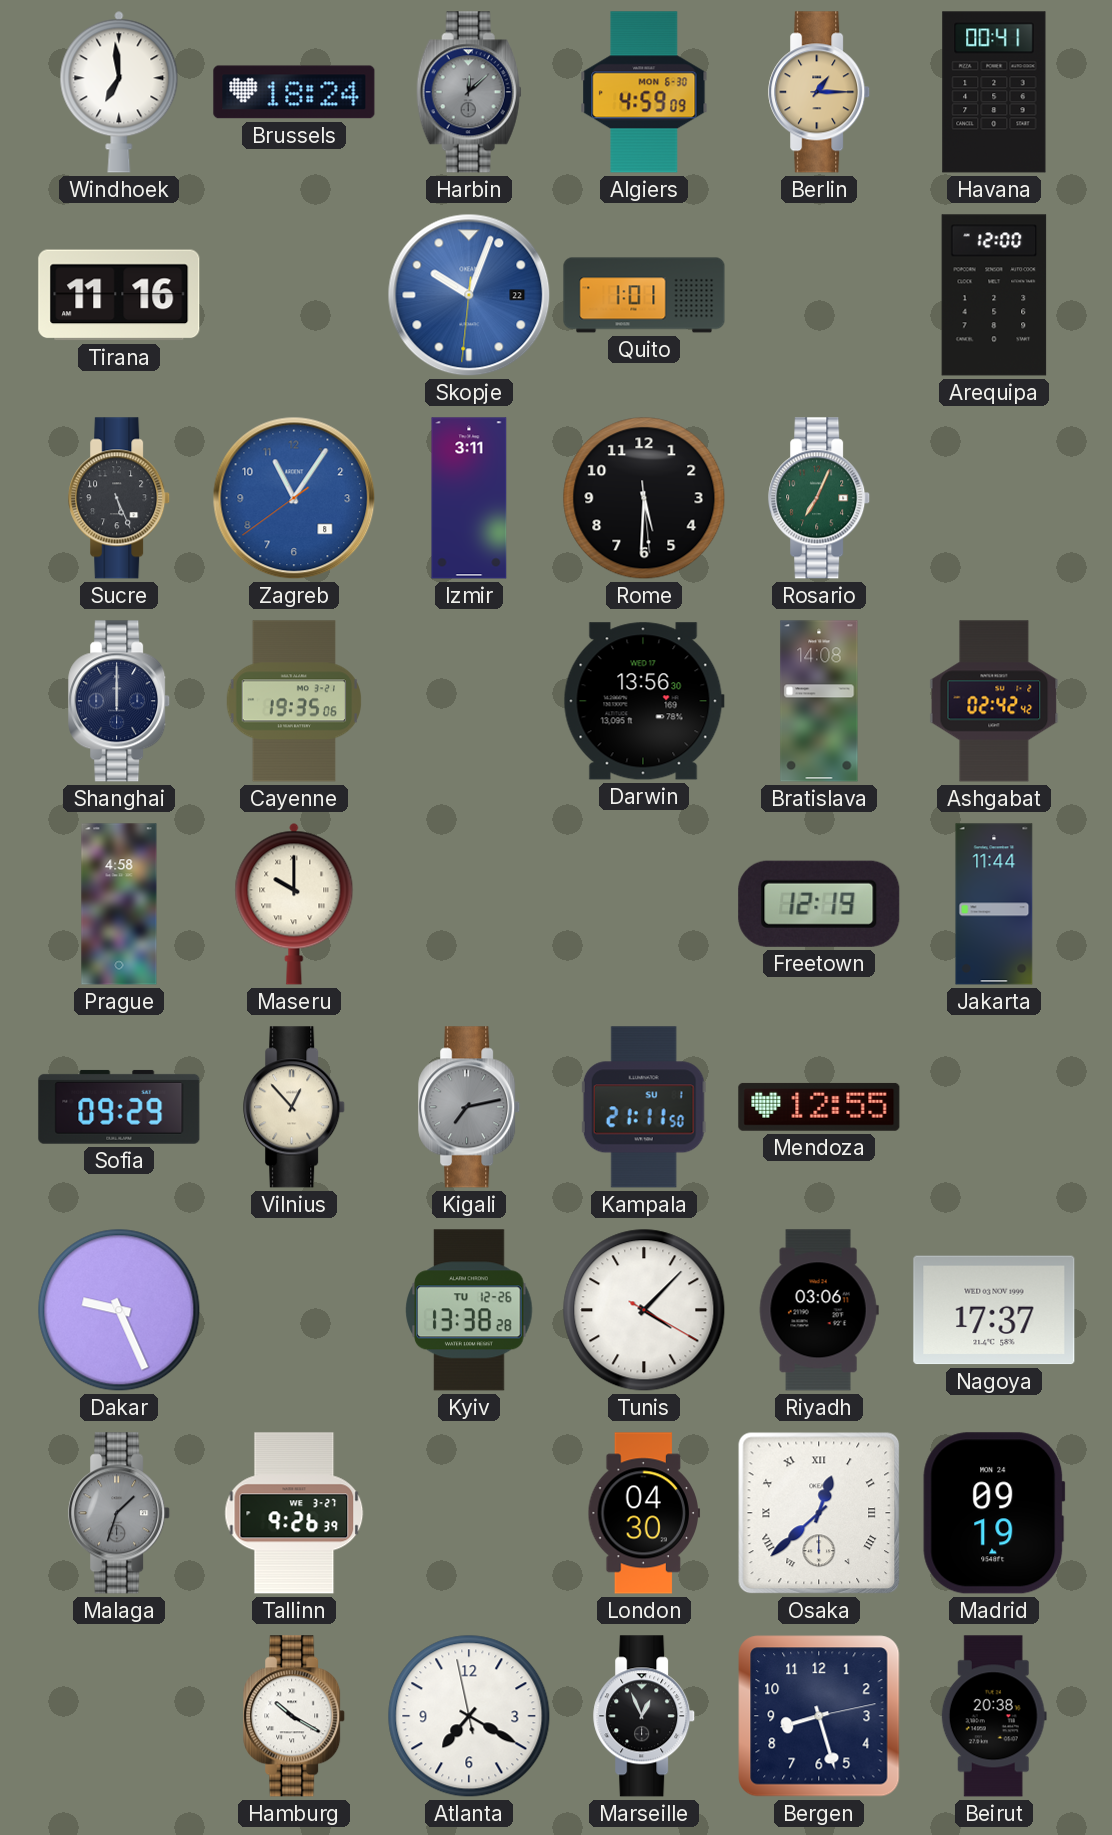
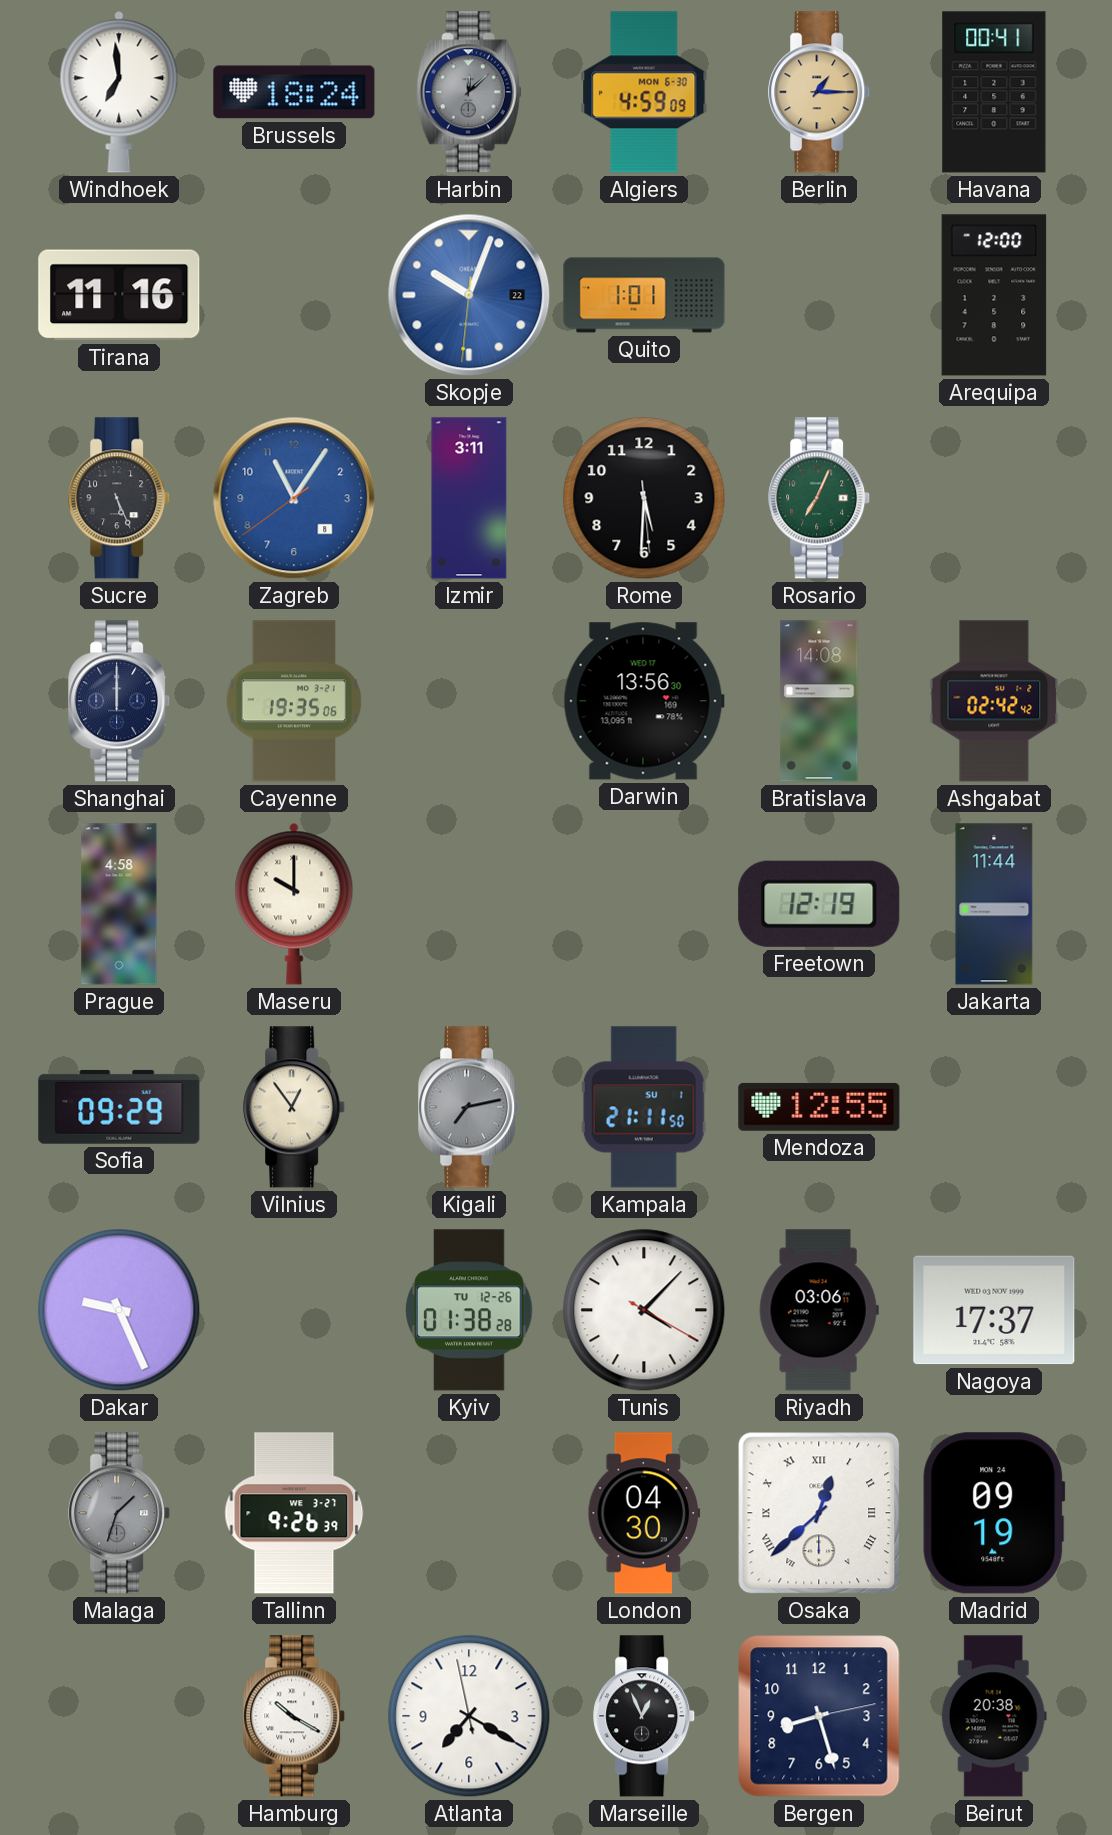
Vilnius: 12:53 -> 12:54
Kyiv: 13:38 -> 01:38
